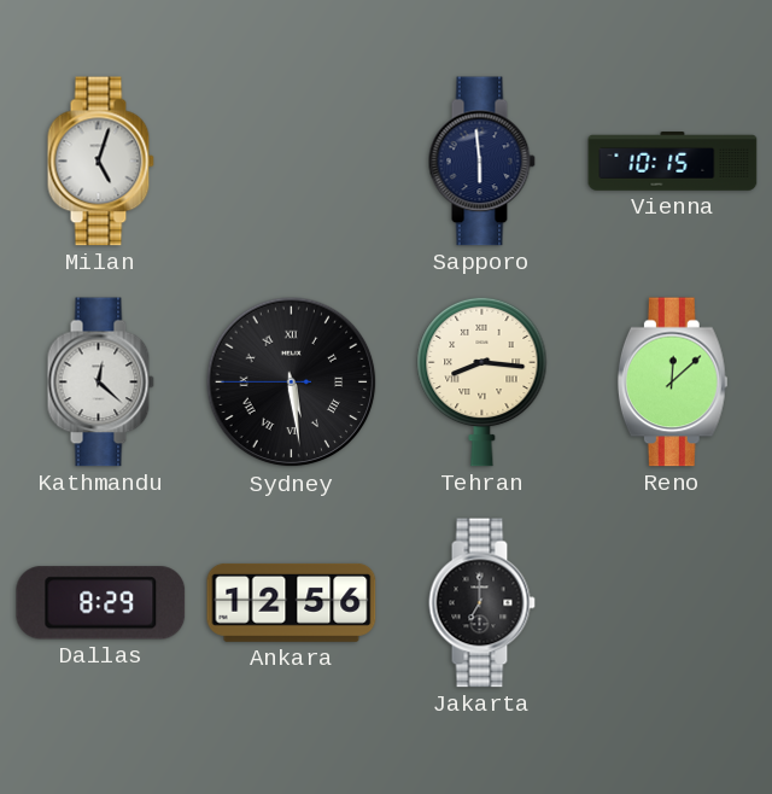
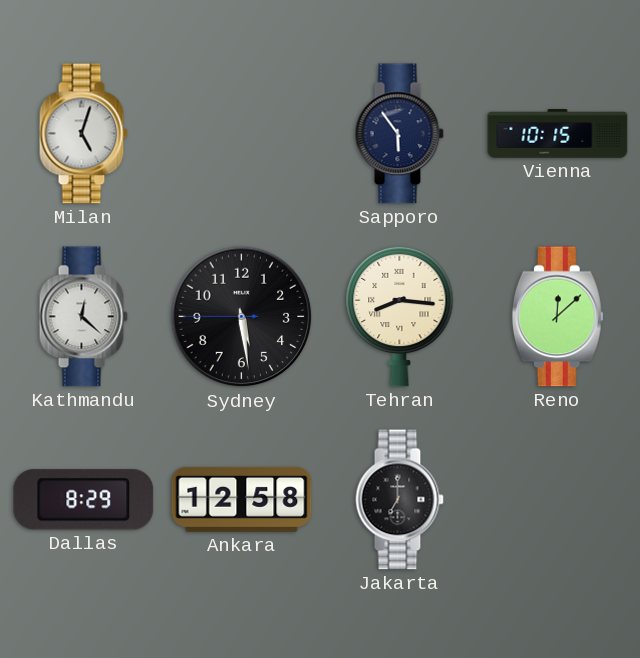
Sapporo: 5:59 -> 5:54
Sydney numerals: Roman -> Arabic
Ankara: 12:56 -> 12:58
